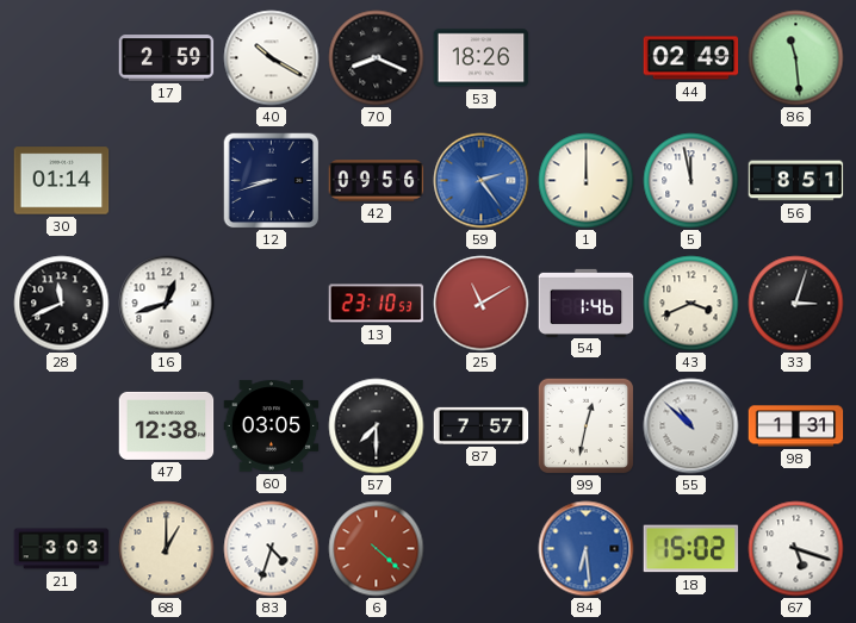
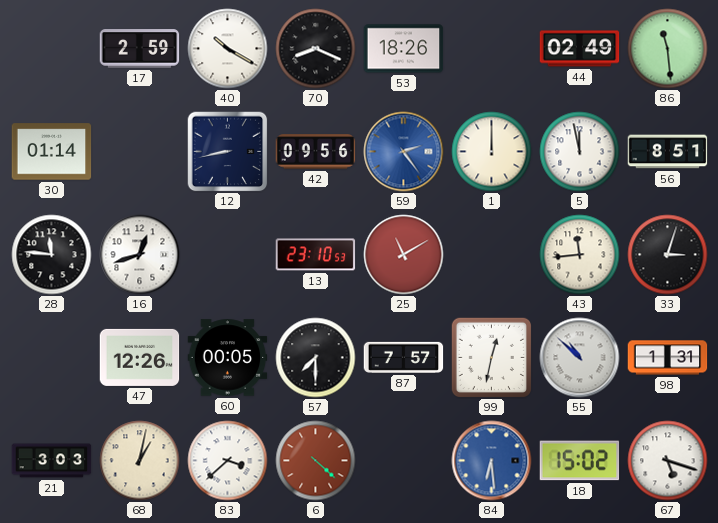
12: 8:42 -> 8:43
28: 11:41 -> 11:46
54: 1:46 -> none
43: 3:41 -> 11:44
47: 12:38 -> 12:26
60: 03:05 -> 00:05
68: 1:00 -> 1:02
83: 4:33 -> 3:38
